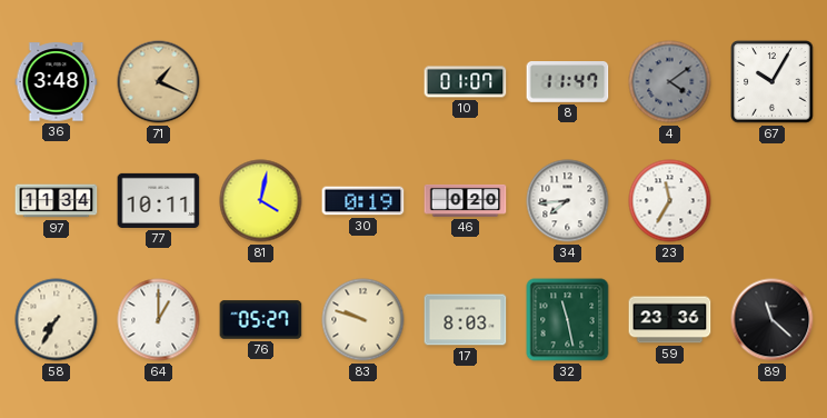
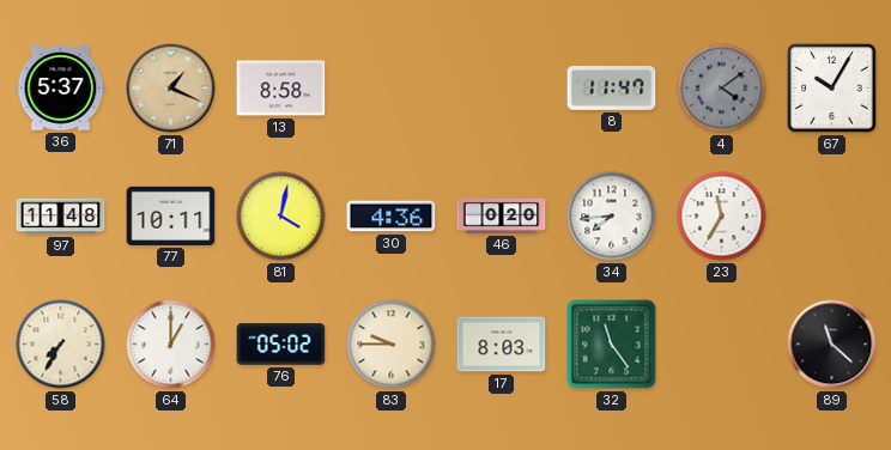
36: 3:48 -> 5:37
13: none -> 8:58
10: 01:07 -> none
97: 11:34 -> 11:48
30: 0:19 -> 4:36
76: 05:27 -> 05:02
83: 9:48 -> 9:45
32: 11:28 -> 11:24
59: 23:36 -> none
